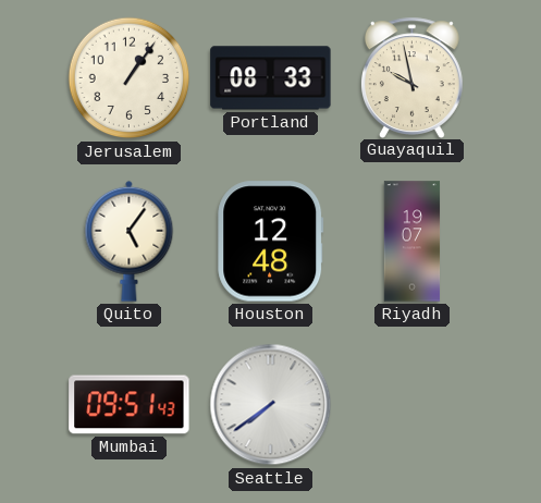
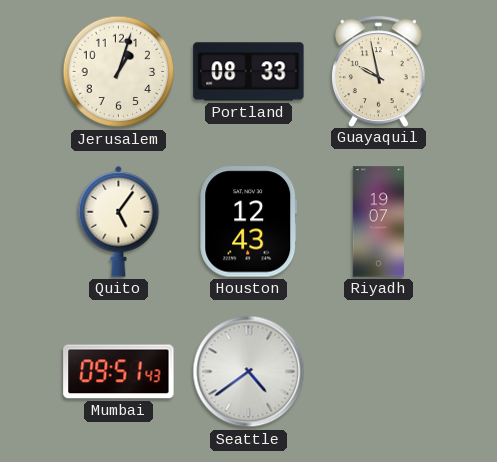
Jerusalem: 1:06 -> 1:03
Houston: 12:48 -> 12:43
Seattle: 7:39 -> 4:39
